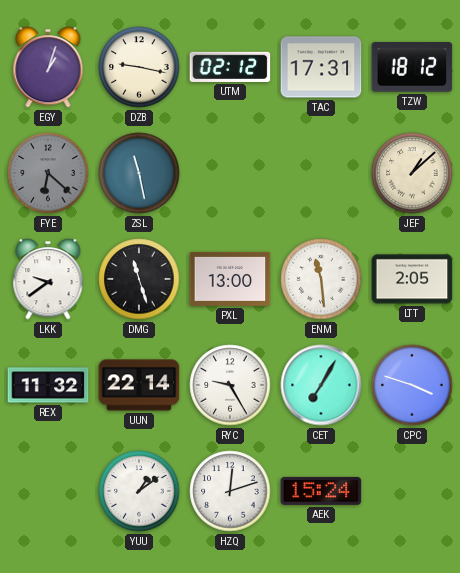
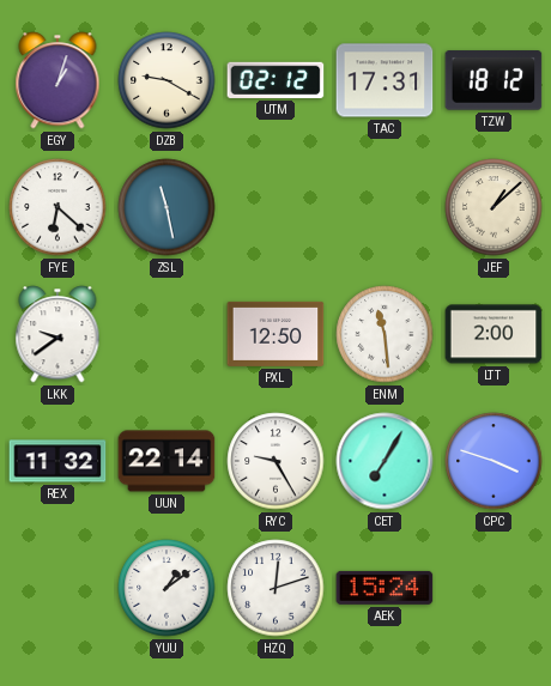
DZB: 9:17 -> 9:20
FYE dial: grey -> white
DMG: 11:27 -> none
PXL: 13:00 -> 12:50
LTT: 2:05 -> 2:00
